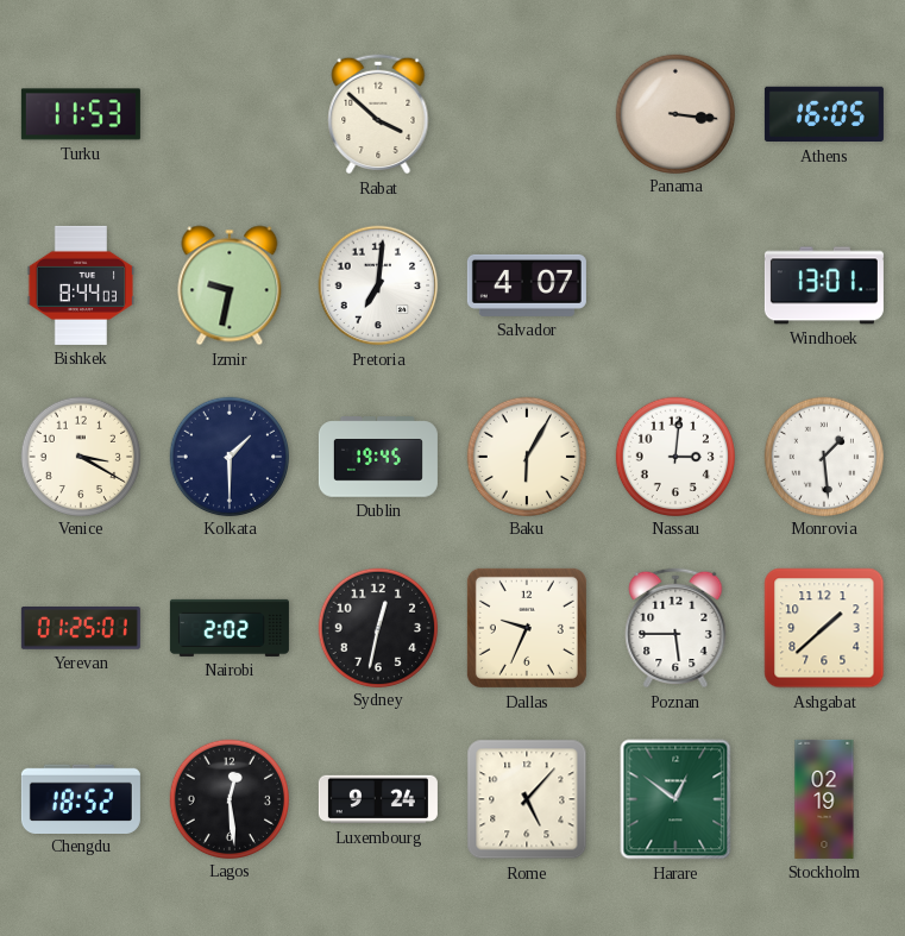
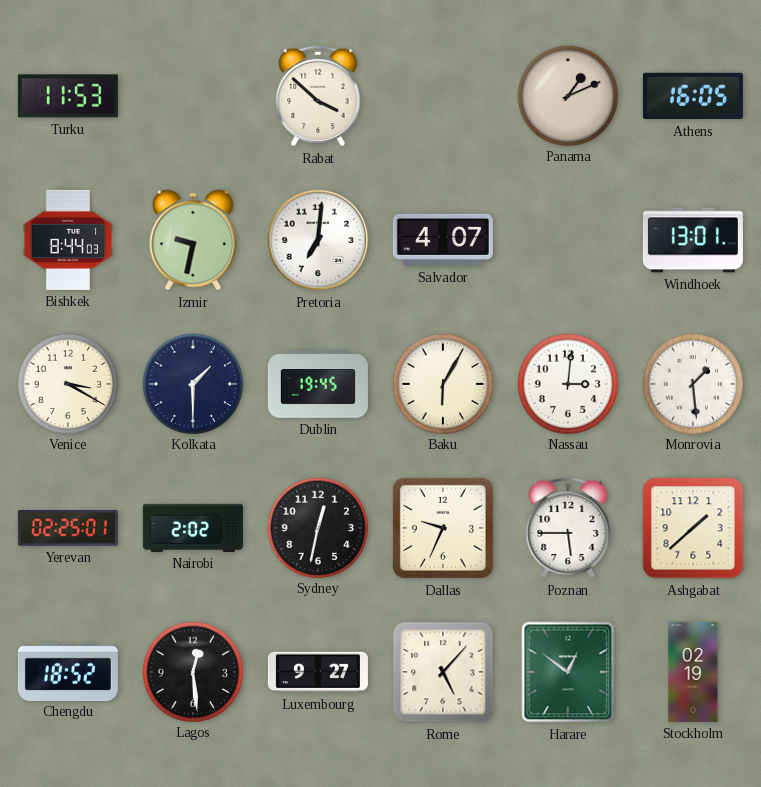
Panama: 3:16 -> 1:11
Yerevan: 01:25 -> 02:25
Luxembourg: 9:24 -> 9:27
